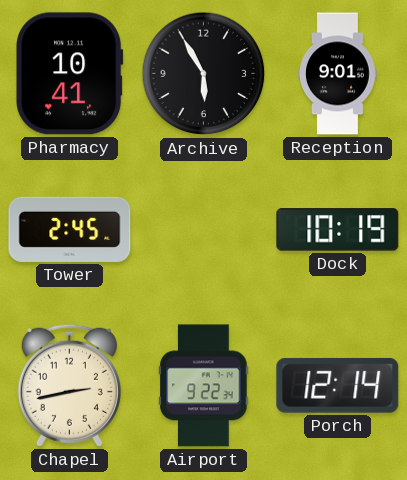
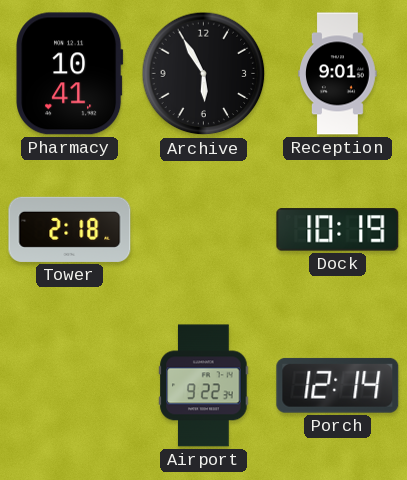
Tower: 2:45 -> 2:18
Chapel: 2:43 -> none
